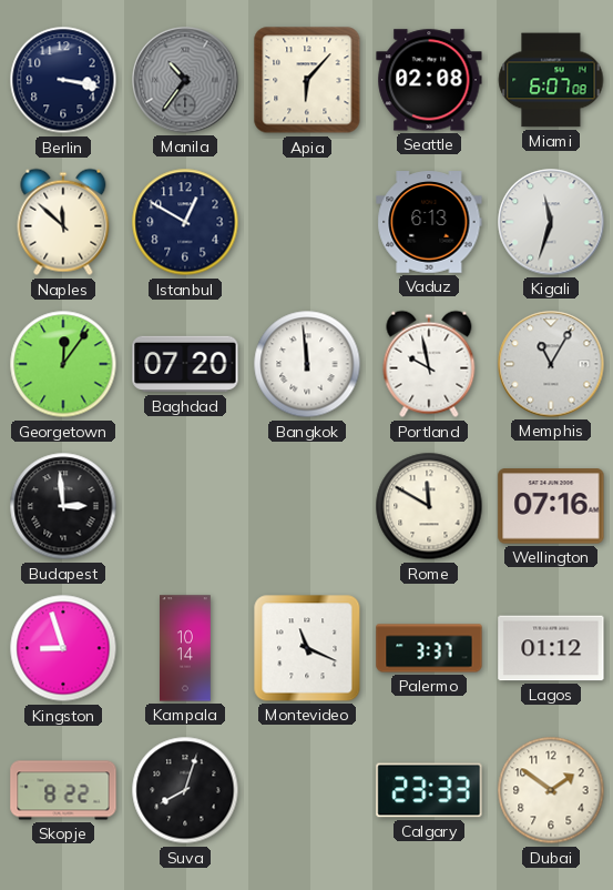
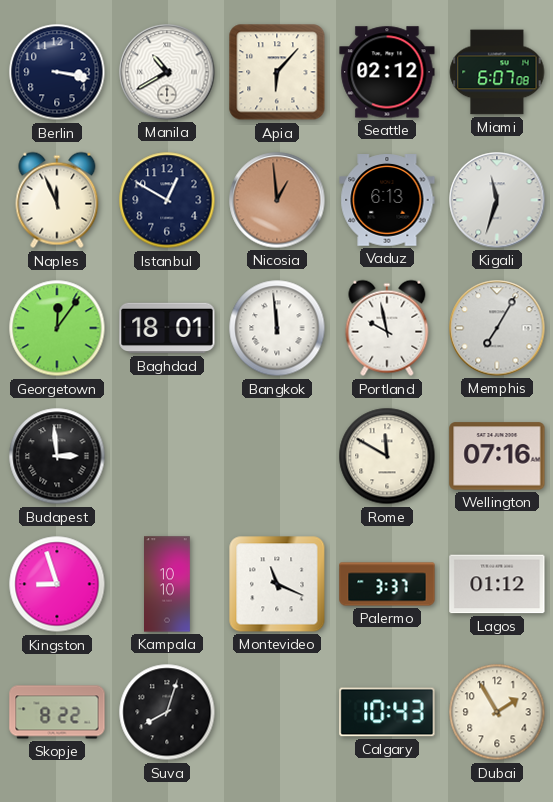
Manila: 10:36 -> 10:40
Manila dial: grey -> white
Seattle: 02:08 -> 02:12
Naples: 11:52 -> 11:56
Nicosia: none -> 12:59
Baghdad: 07:20 -> 18:01
Memphis: 11:05 -> 7:05
Kampala: 10:14 -> 10:10
Calgary: 23:33 -> 10:43
Dubai: 1:51 -> 1:55
